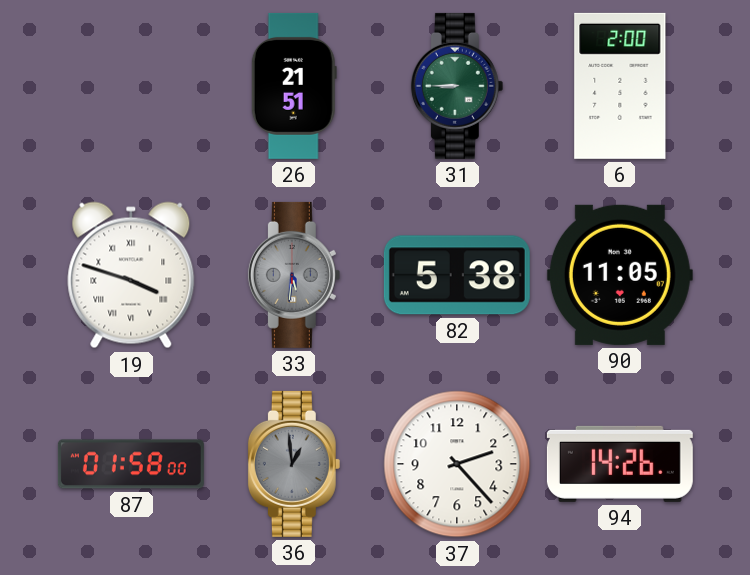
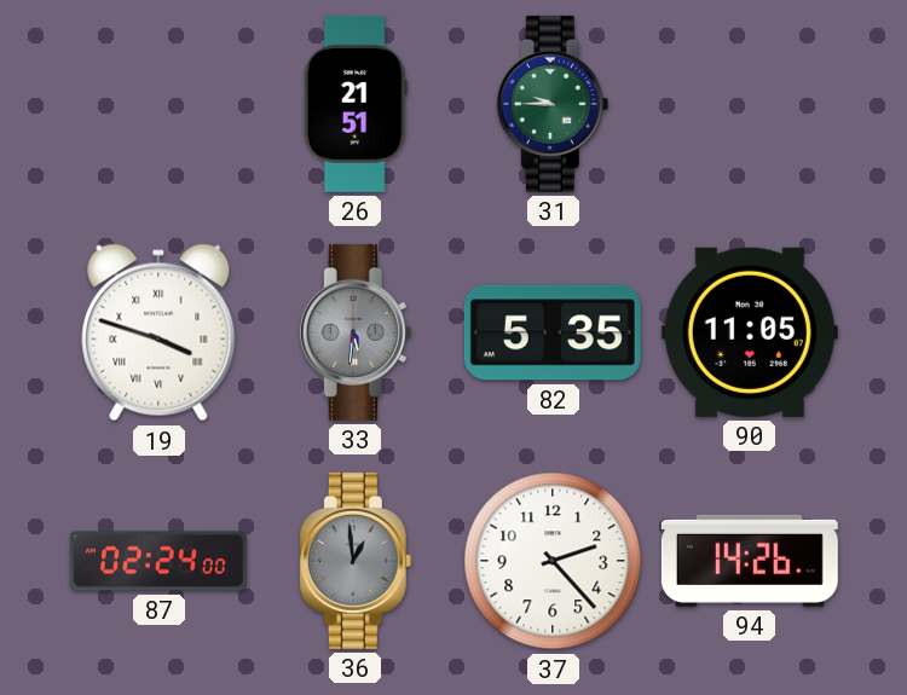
31: 8:45 -> 9:45
6: 2:00 -> none
82: 5:38 -> 5:35
87: 01:58 -> 02:24
